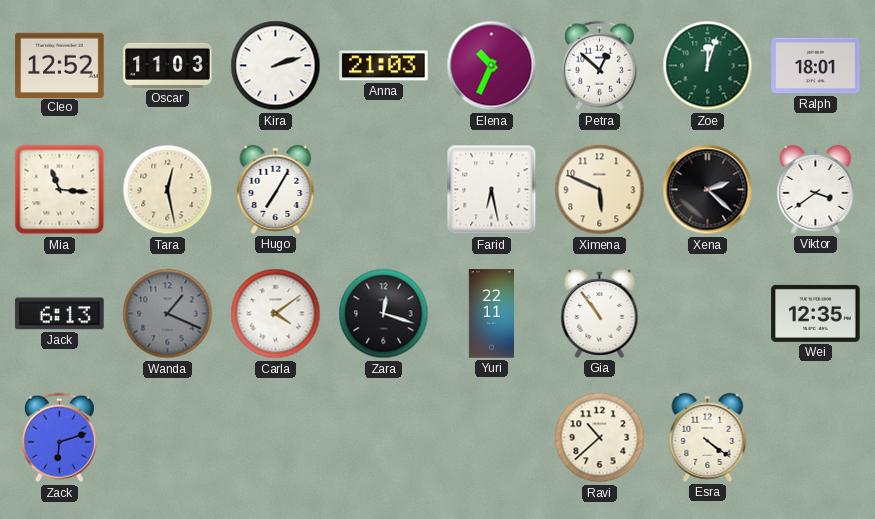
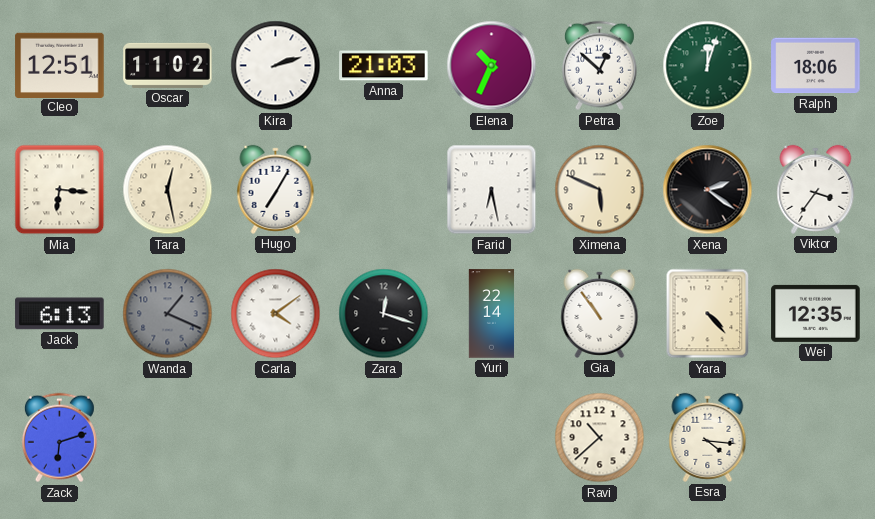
Cleo: 12:52 -> 12:51
Oscar: 11:03 -> 11:02
Ralph: 18:01 -> 18:06
Mia: 11:16 -> 6:16
Xena: 2:22 -> 2:21
Viktor: 3:39 -> 3:36
Yuri: 22:11 -> 22:14
Yara: none -> 4:23
Esra: 4:21 -> 4:16
